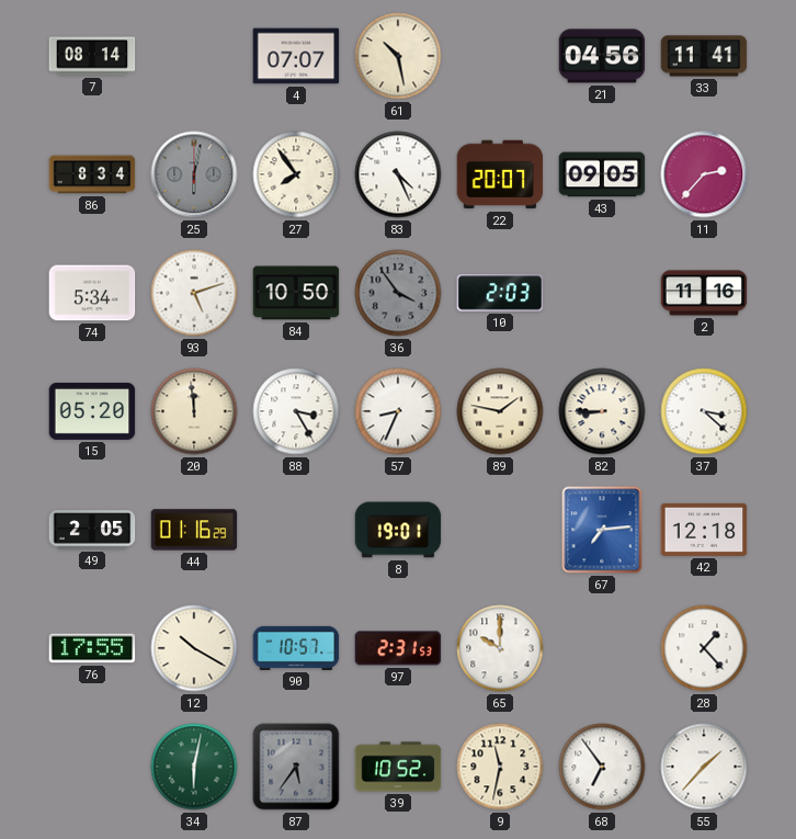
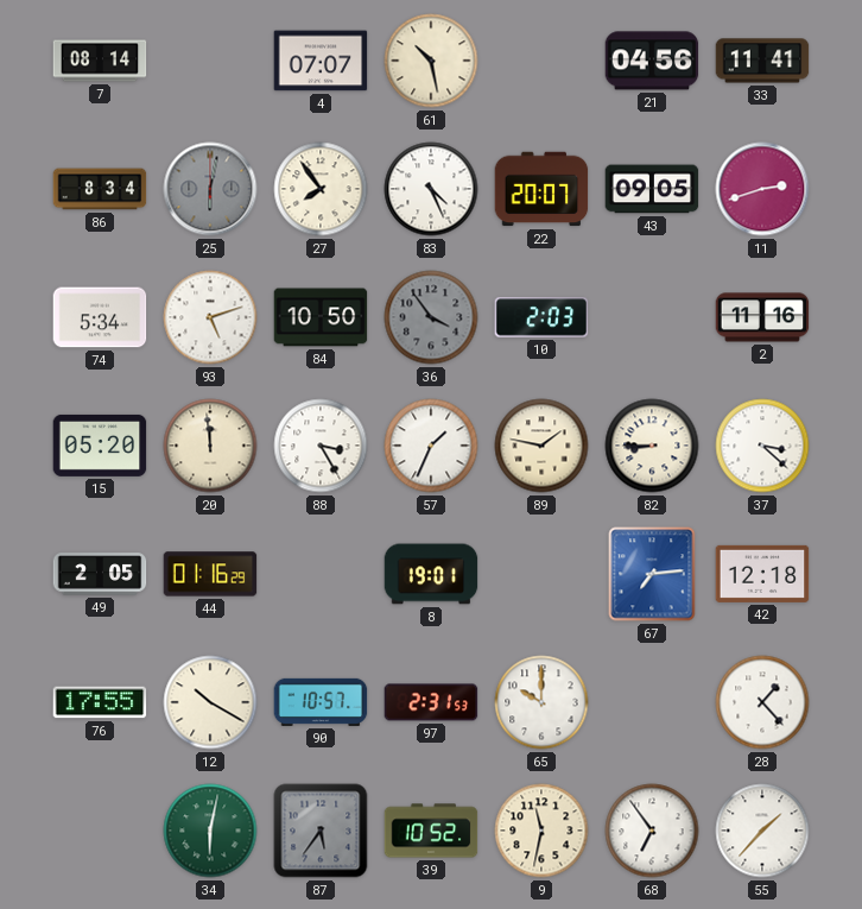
11: 2:37 -> 2:42
57: 8:34 -> 1:34
